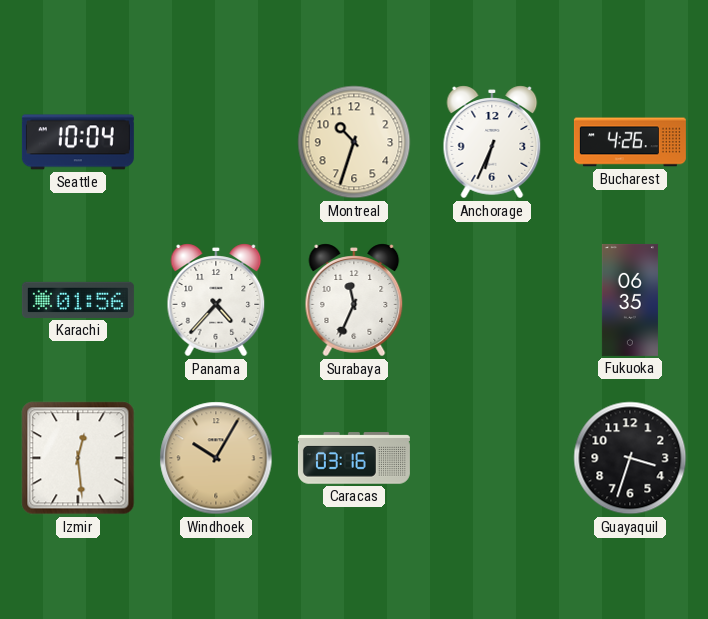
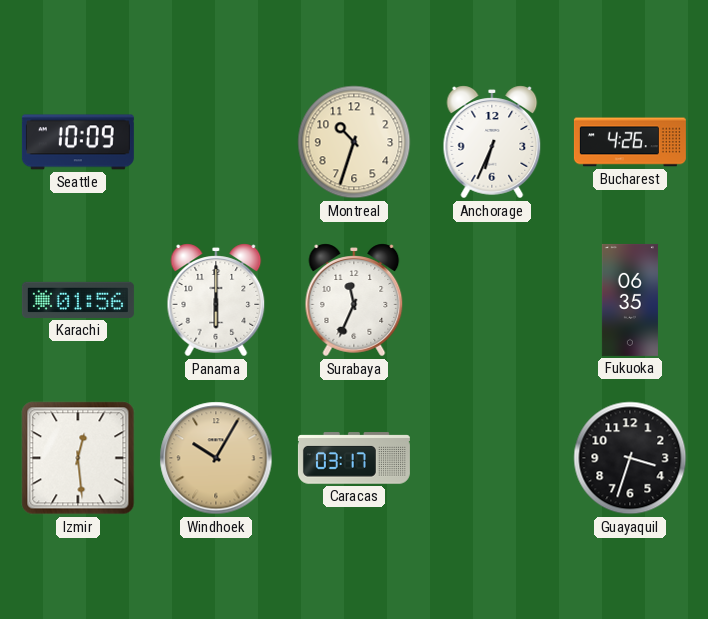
Seattle: 10:04 -> 10:09
Panama: 4:37 -> 6:00
Caracas: 03:16 -> 03:17
